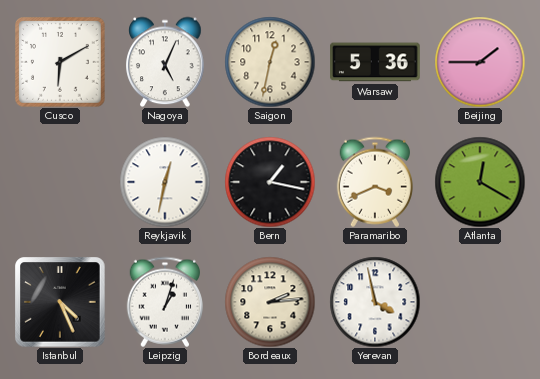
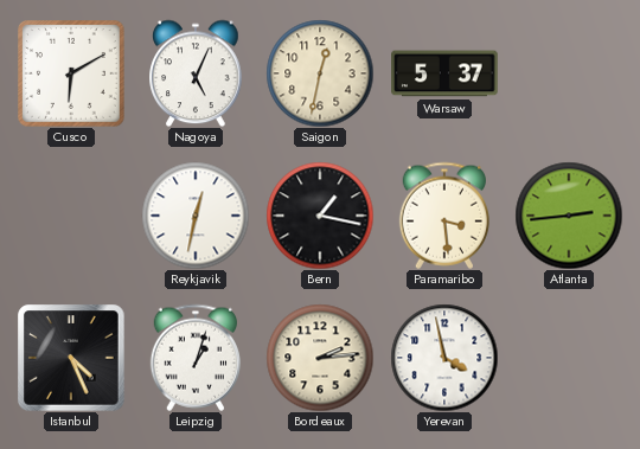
Warsaw: 5:36 -> 5:37
Beijing: 1:45 -> none
Paramaribo: 3:41 -> 3:29
Atlanta: 12:20 -> 2:44
